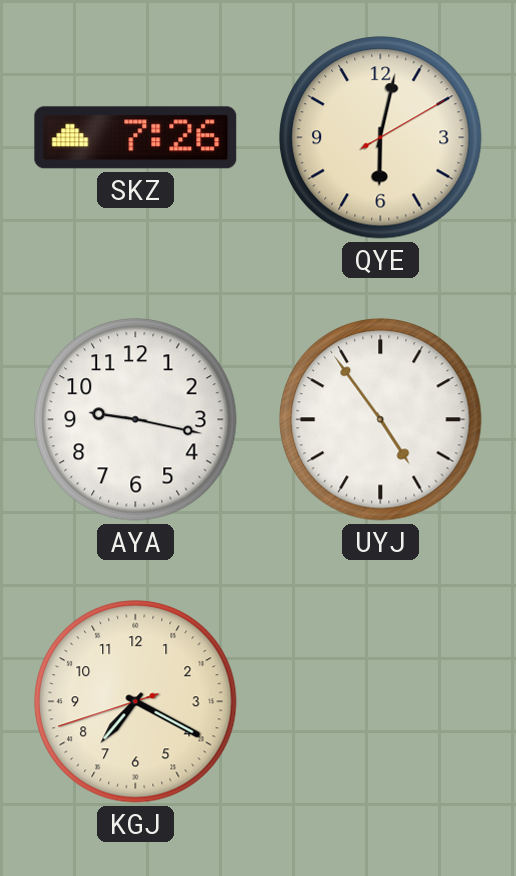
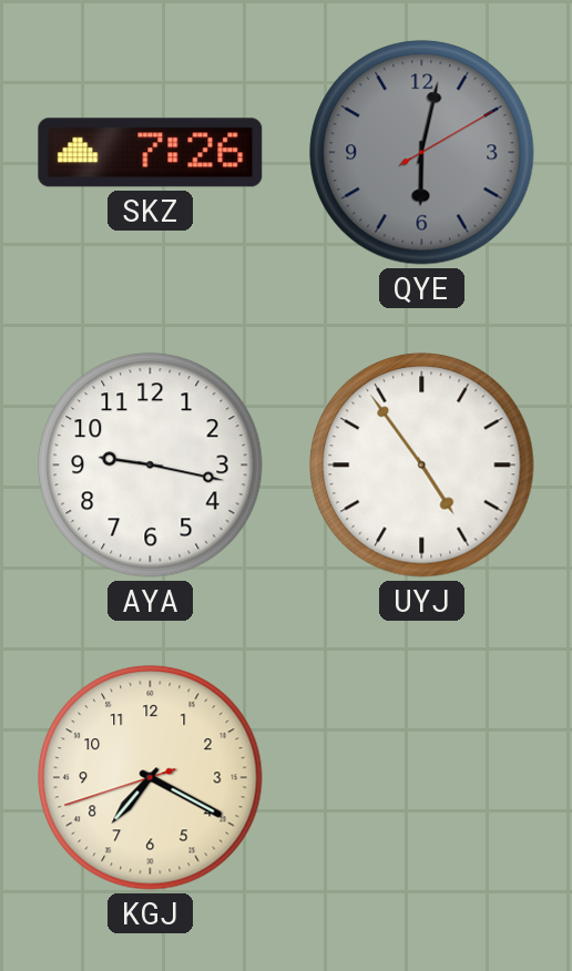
QYE dial: cream -> grey
